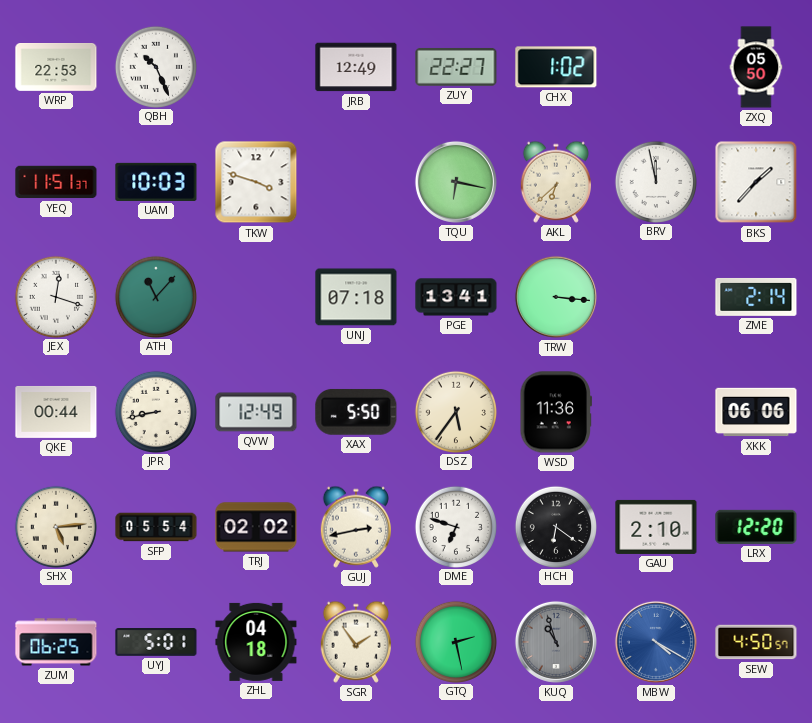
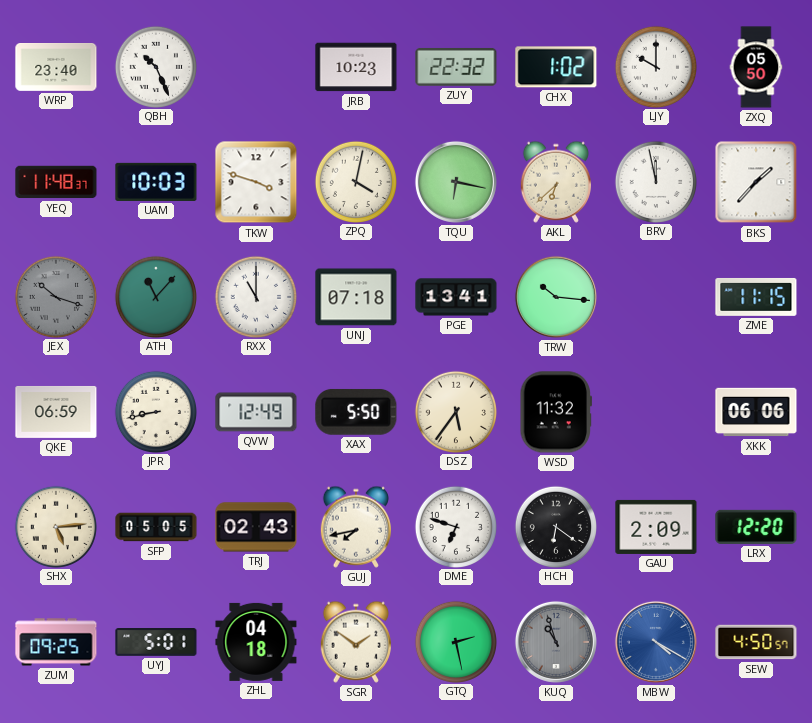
WRP: 22:53 -> 23:40
JRB: 12:49 -> 10:23
ZUY: 22:27 -> 22:32
LJY: none -> 10:00
YEQ: 11:51 -> 11:48
ZPQ: none -> 4:02
JEX: 12:18 -> 10:18
JEX dial: white -> grey
RXX: none -> 11:00
TRW: 3:16 -> 10:16
ZME: 2:14 -> 11:15
QKE: 00:44 -> 06:59
WSD: 11:36 -> 11:32
SFP: 05:54 -> 05:05
TRJ: 02:02 -> 02:43
GUJ: 2:43 -> 7:43
GAU: 2:10 -> 2:09
ZUM: 06:25 -> 09:25
SGR: 1:54 -> 1:51
